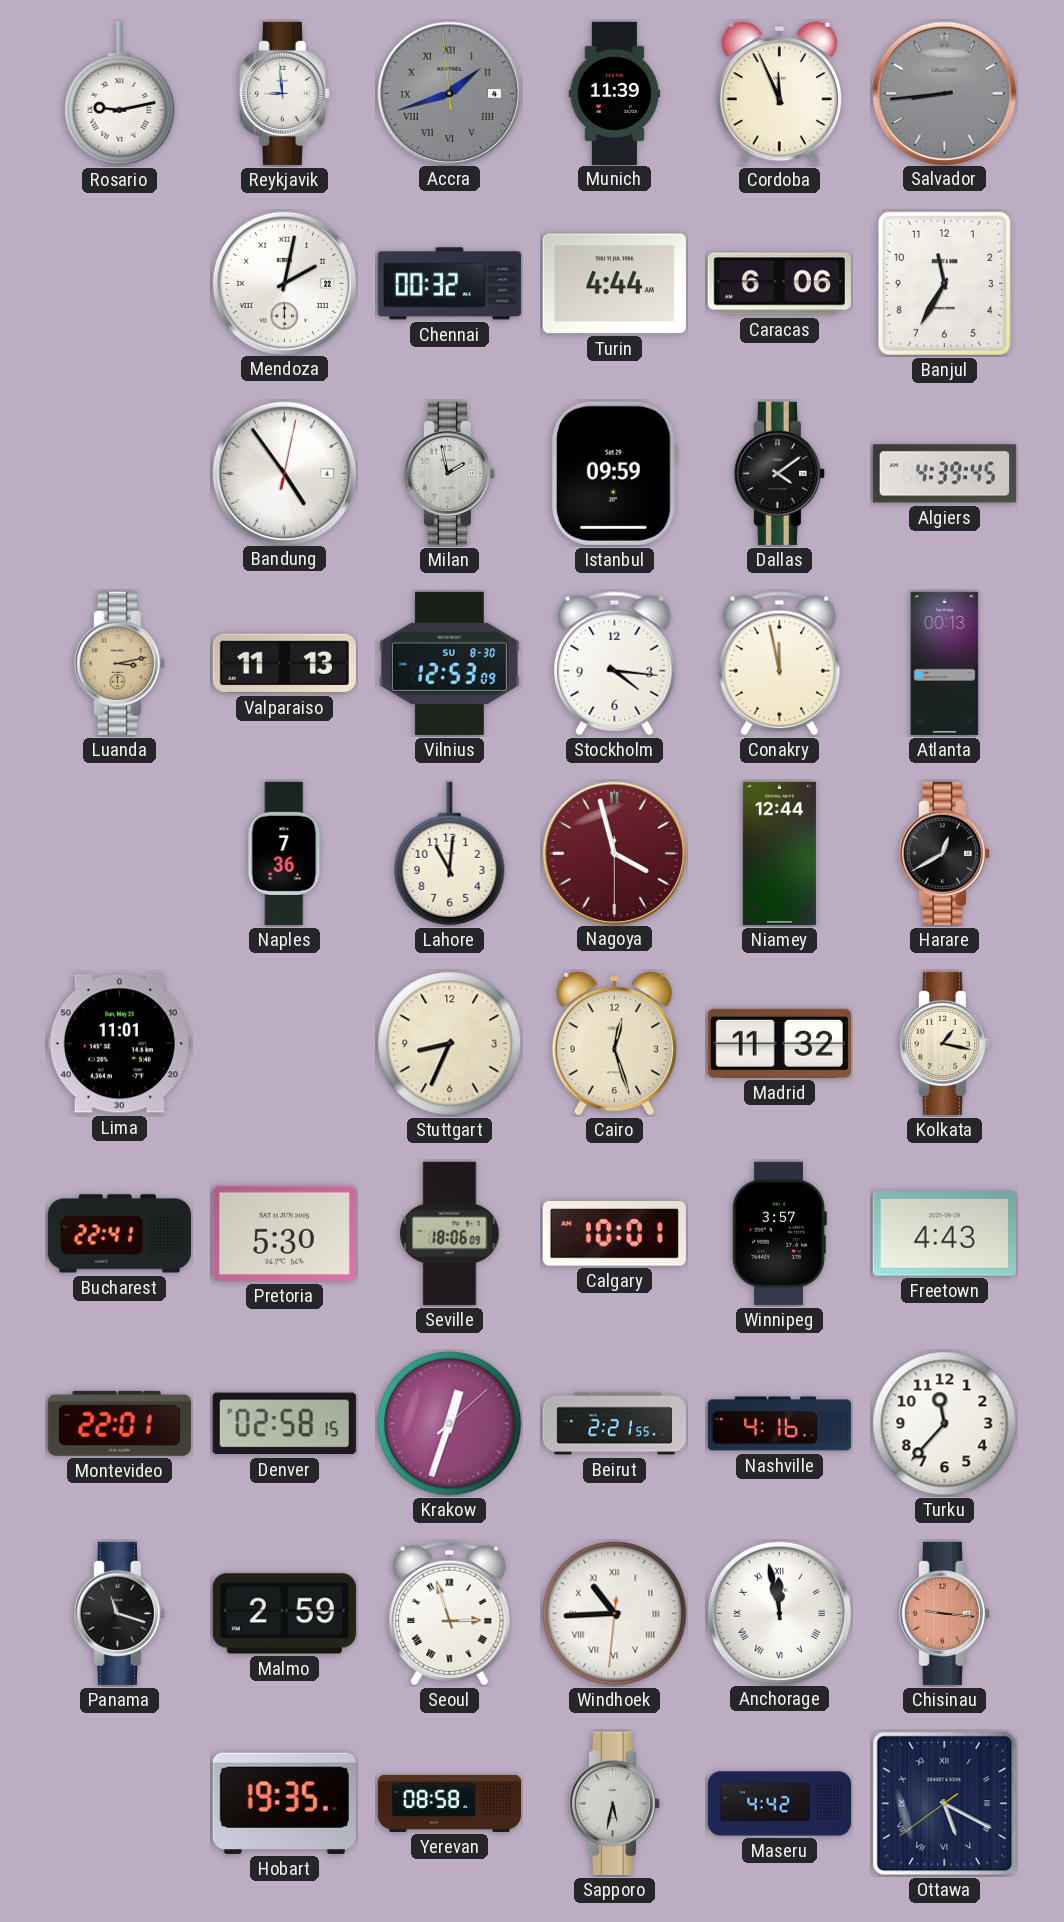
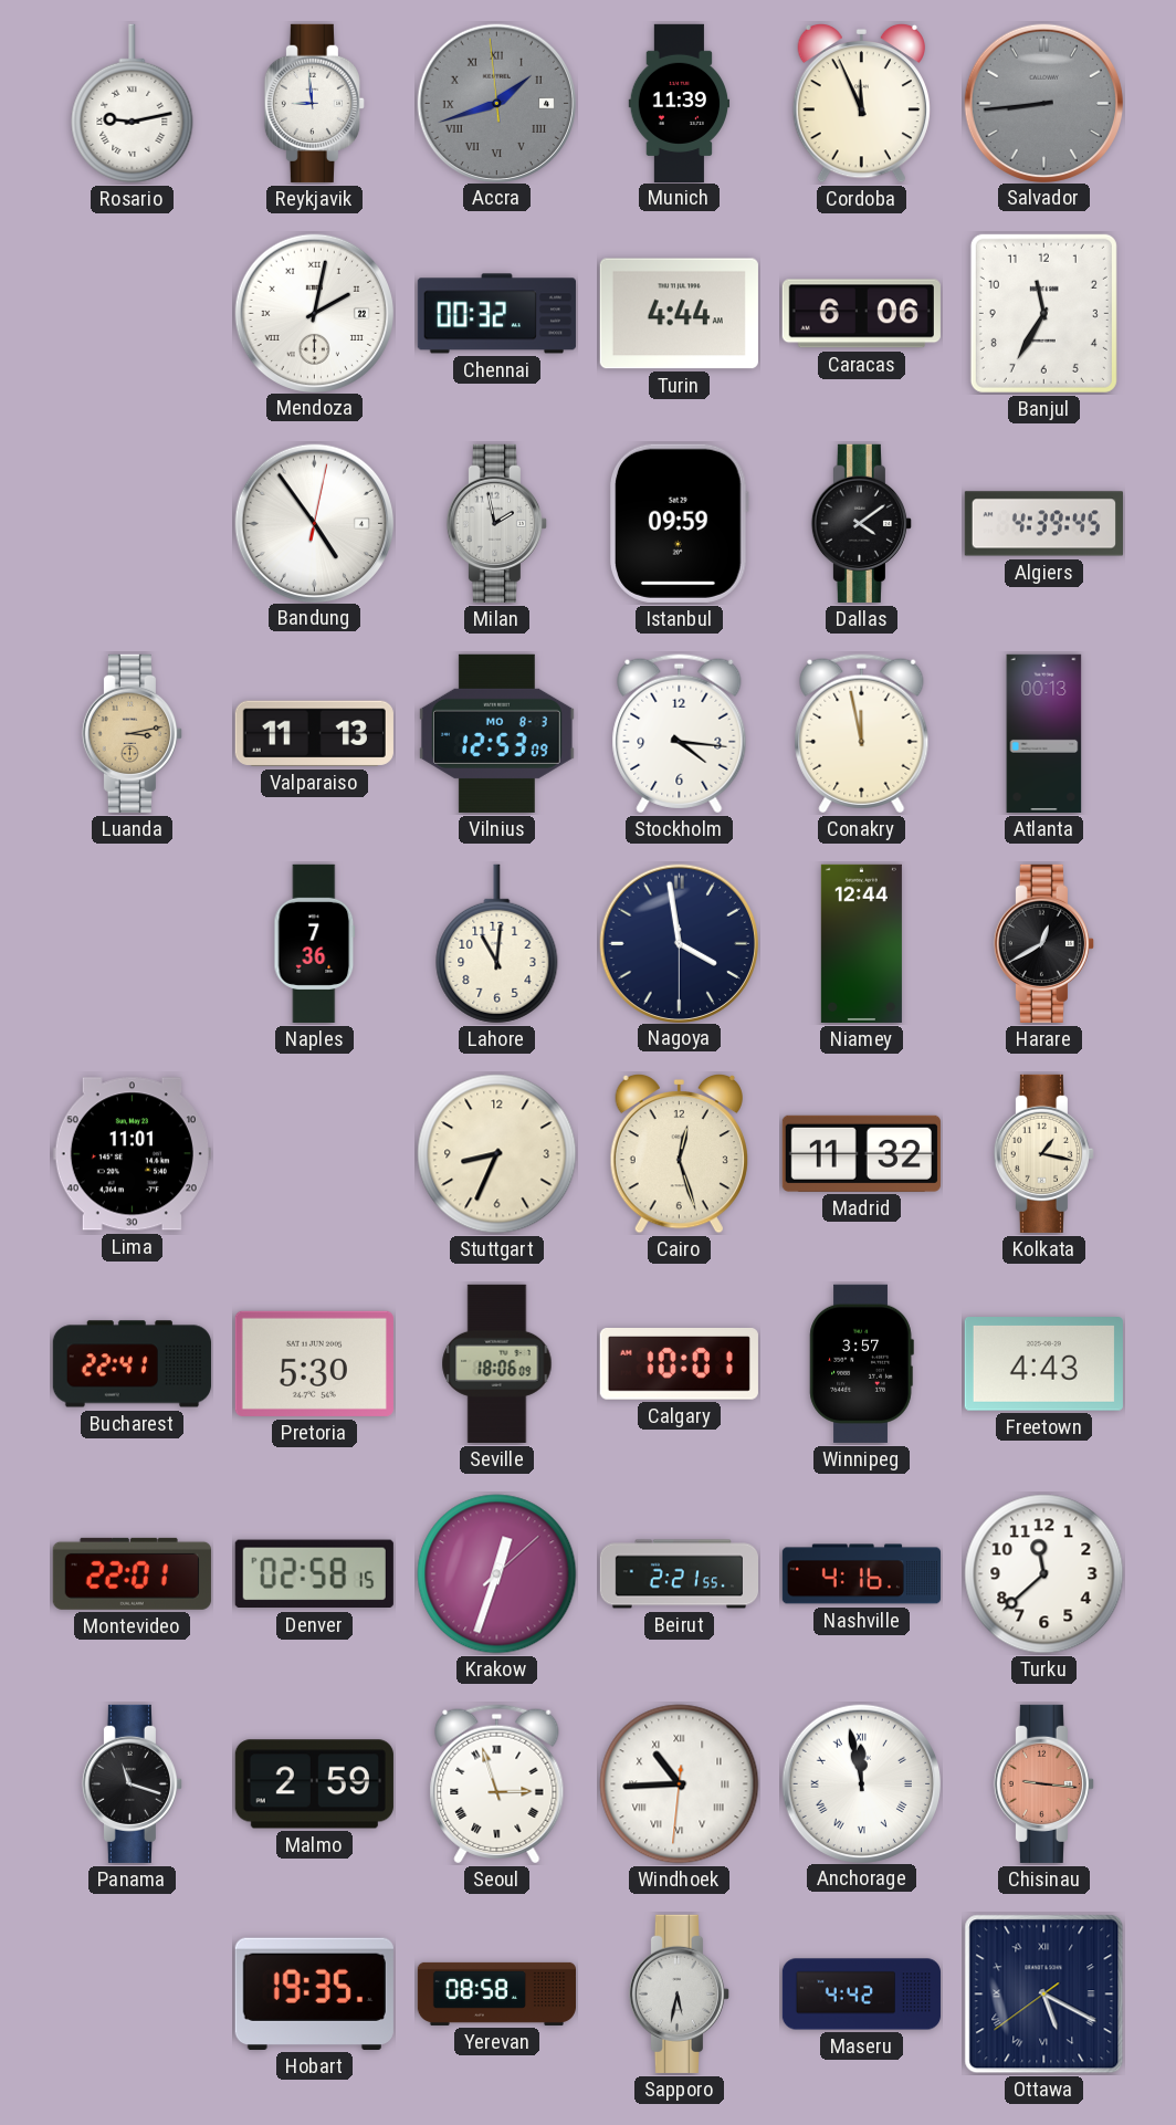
Vilnius date: SU 8-30 -> MO 8-3
Nagoya: 3:57 -> 3:58
Nagoya dial: burgundy -> navy
Turku: 11:37 -> 11:38
